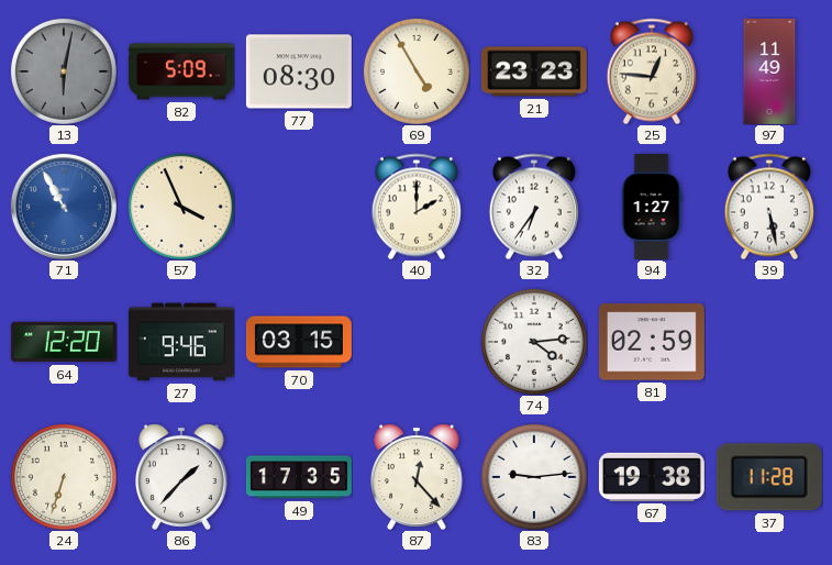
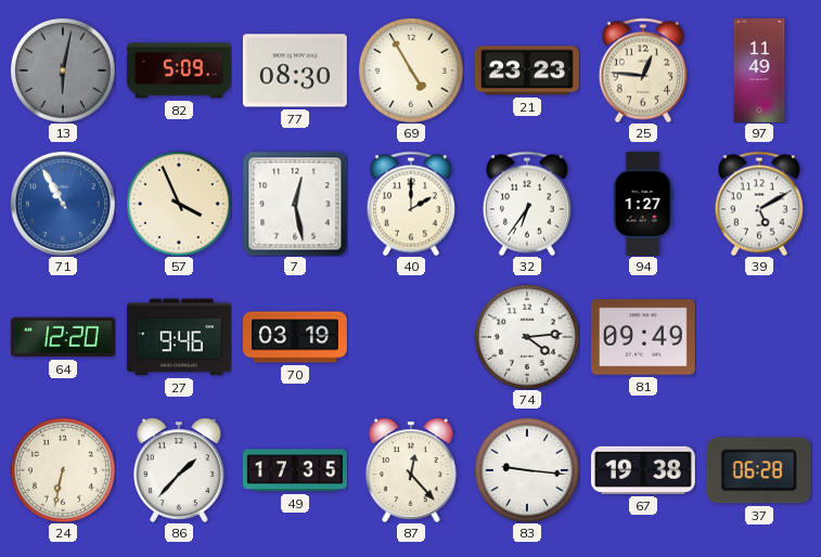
7: none -> 12:28
39: 5:28 -> 5:10
70: 03:15 -> 03:19
81: 02:59 -> 09:49
24: 6:33 -> 6:32
83: 9:14 -> 9:16
37: 11:28 -> 06:28
